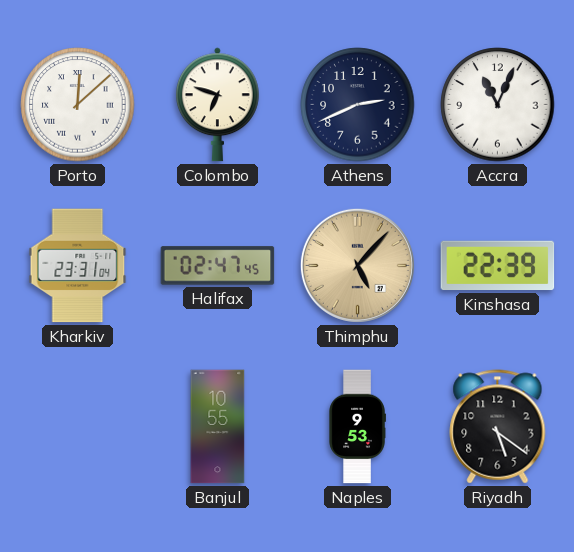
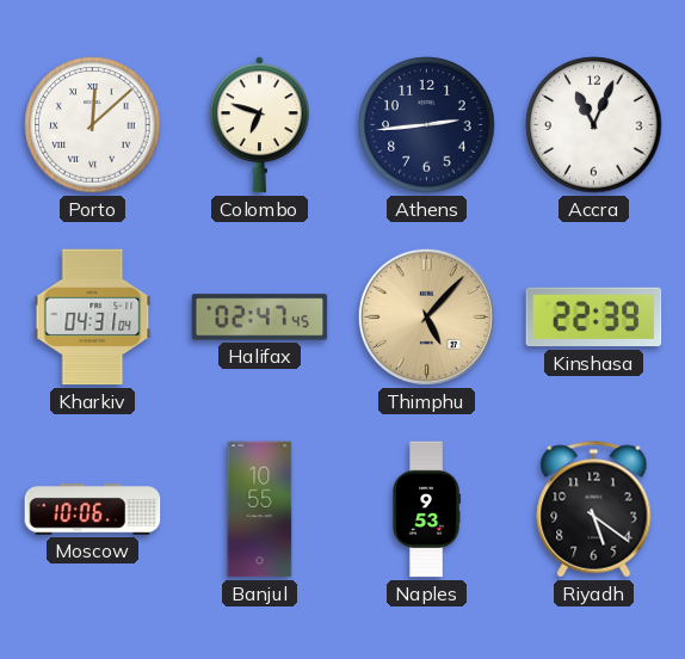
Athens: 2:41 -> 2:44
Kharkiv: 23:31 -> 04:31
Moscow: none -> 10:06
